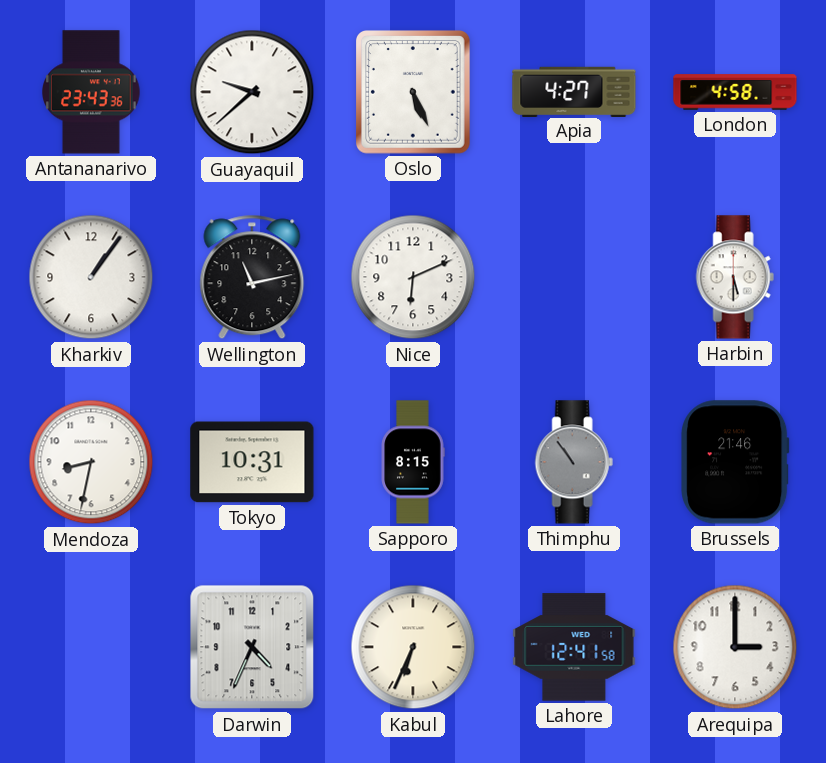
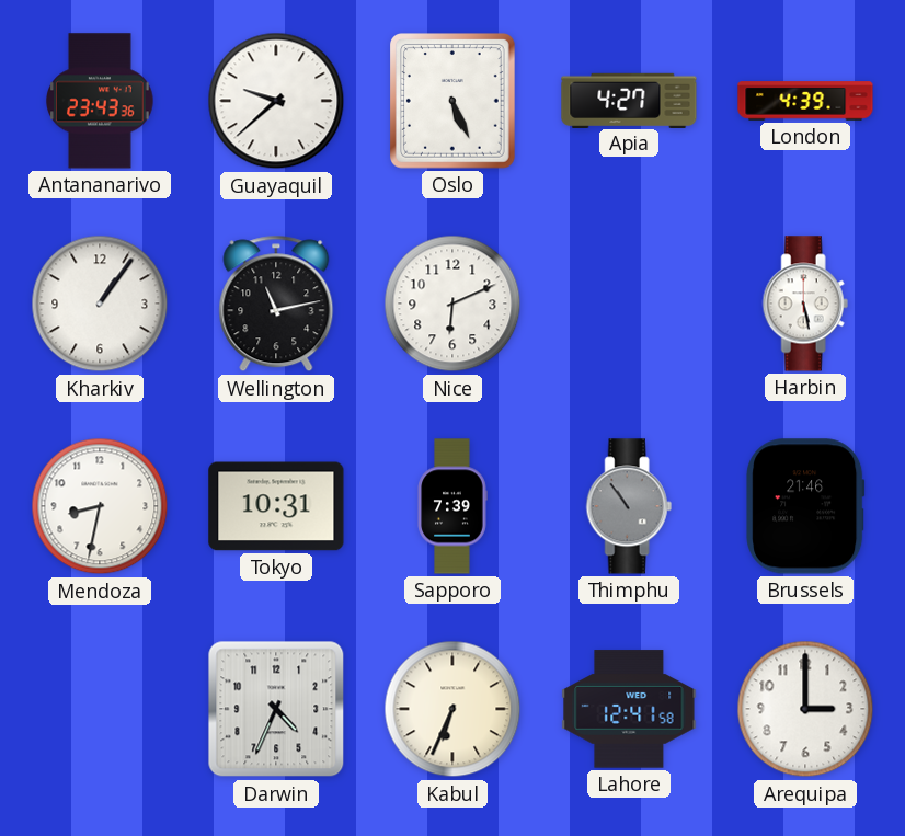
London: 4:58 -> 4:39
Harbin: 5:30 -> 5:28
Sapporo: 8:15 -> 7:39
